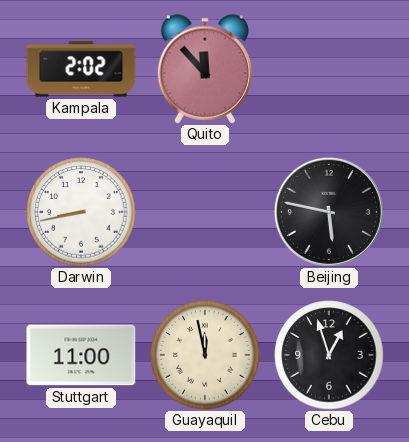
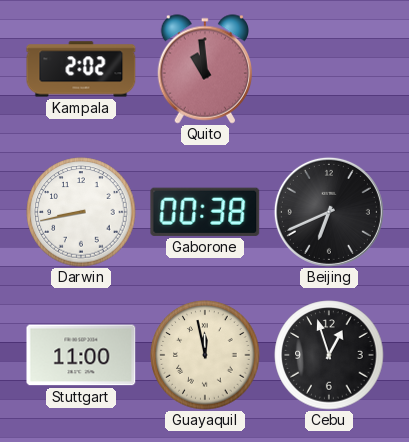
Quito: 11:53 -> 10:59
Gaborone: none -> 00:38
Beijing: 5:47 -> 6:41
